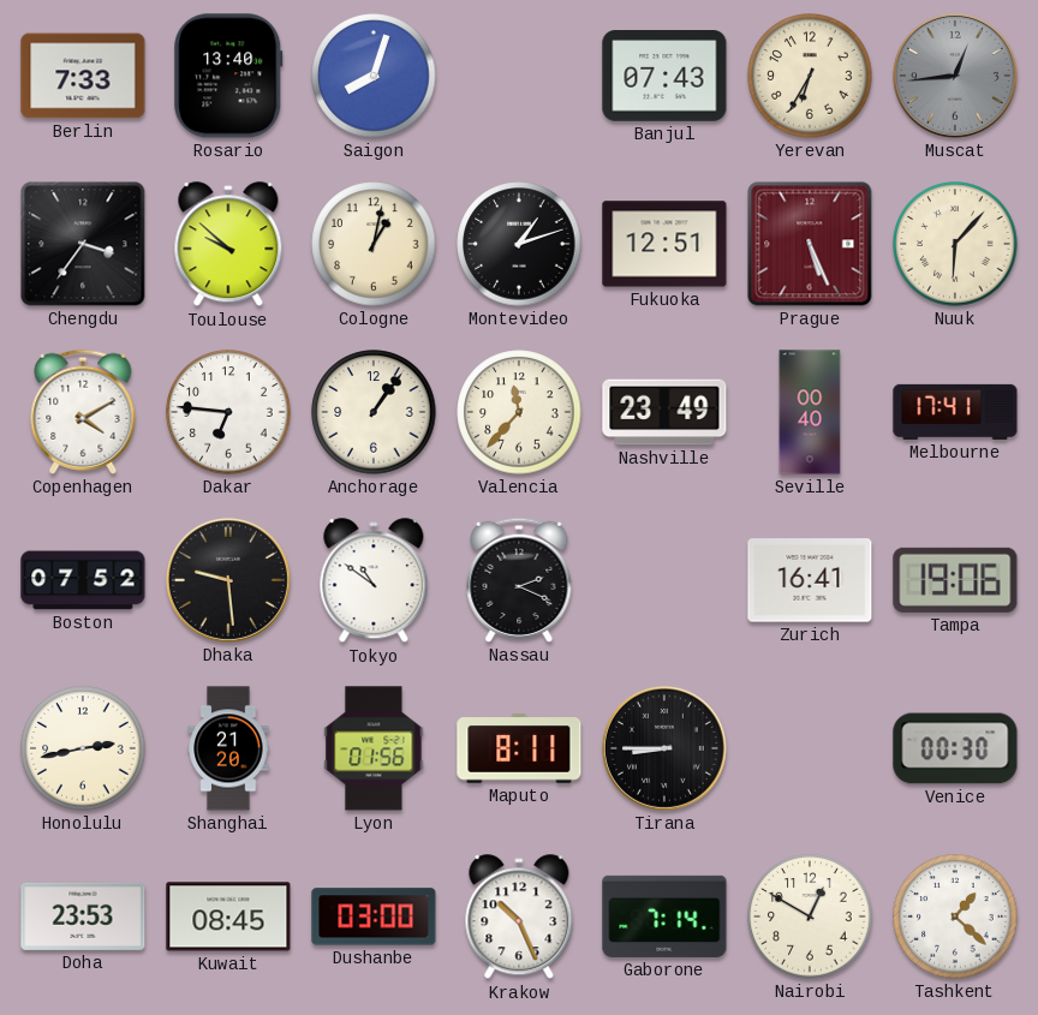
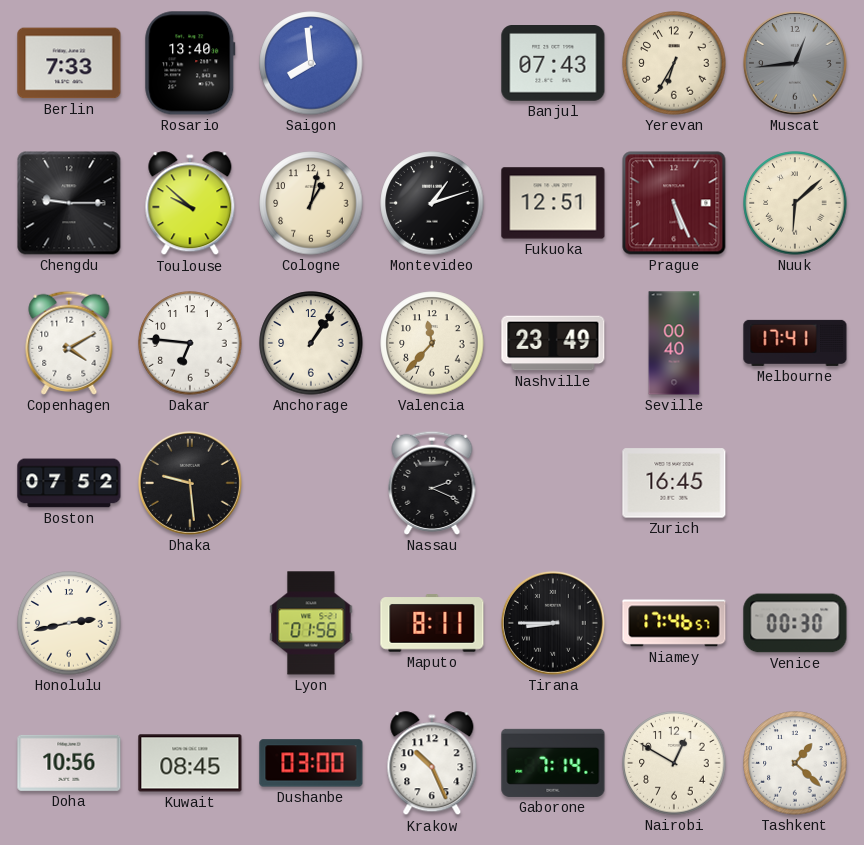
Saigon: 8:03 -> 7:59
Chengdu: 3:36 -> 9:15
Nuuk: 6:07 -> 6:08
Tokyo: 10:51 -> none
Zurich: 16:41 -> 16:45
Tampa: 19:06 -> none
Shanghai: 21:20 -> none
Niamey: none -> 17:46
Doha: 23:53 -> 10:56
